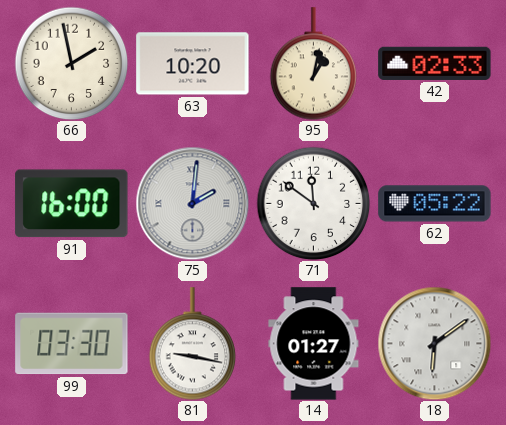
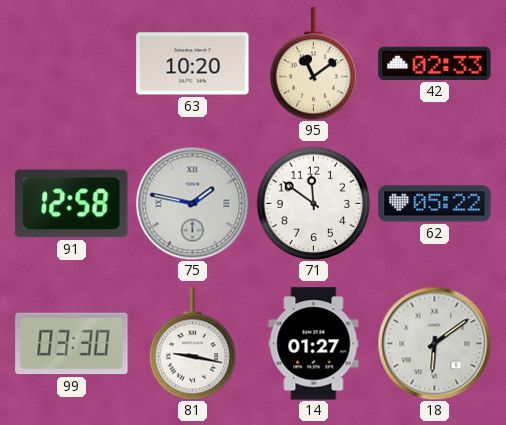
66: 1:58 -> none
95: 1:02 -> 11:09
91: 16:00 -> 12:58
75: 2:01 -> 1:47
